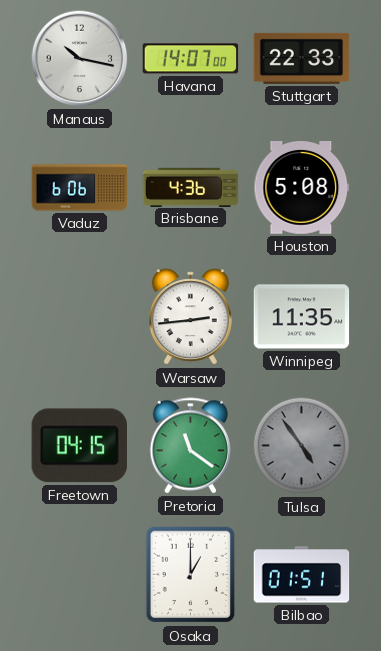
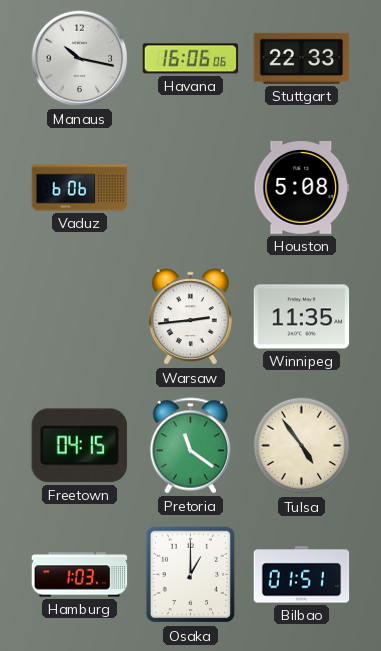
Havana: 14:07 -> 16:06
Brisbane: 4:36 -> none
Tulsa dial: grey -> cream
Hamburg: none -> 1:03
